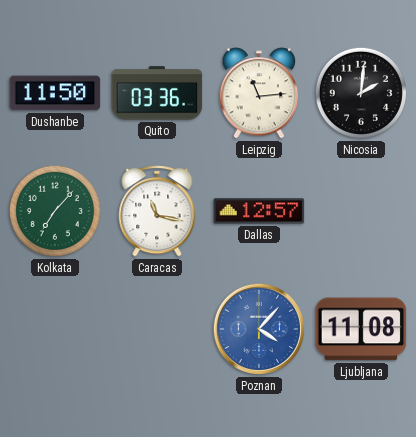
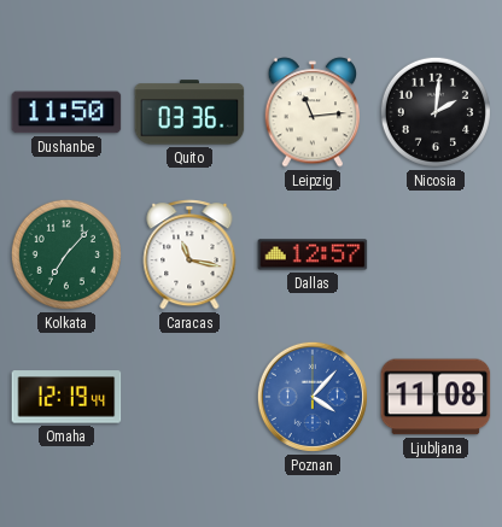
Omaha: none -> 12:19
